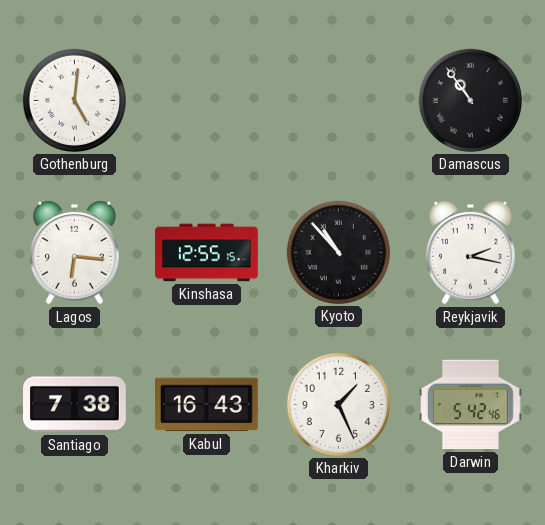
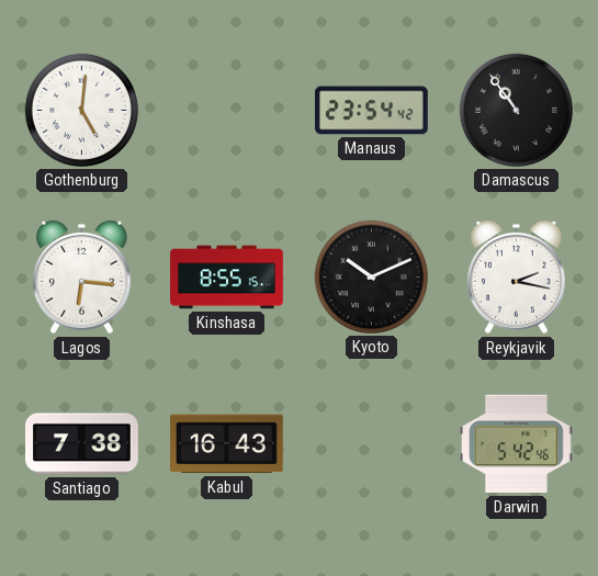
Manaus: none -> 23:54
Kinshasa: 12:55 -> 8:55
Kyoto: 10:53 -> 10:11
Kharkiv: 1:26 -> none
